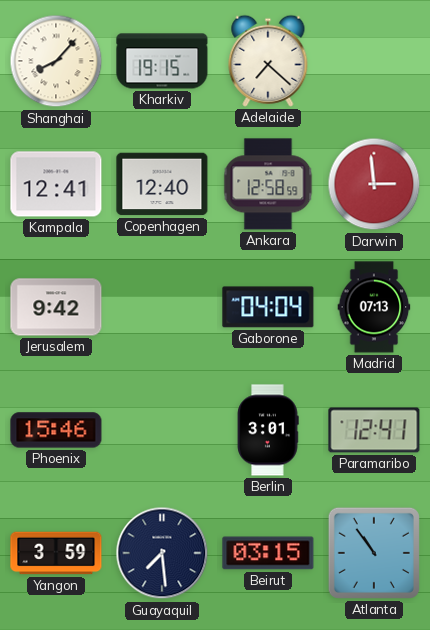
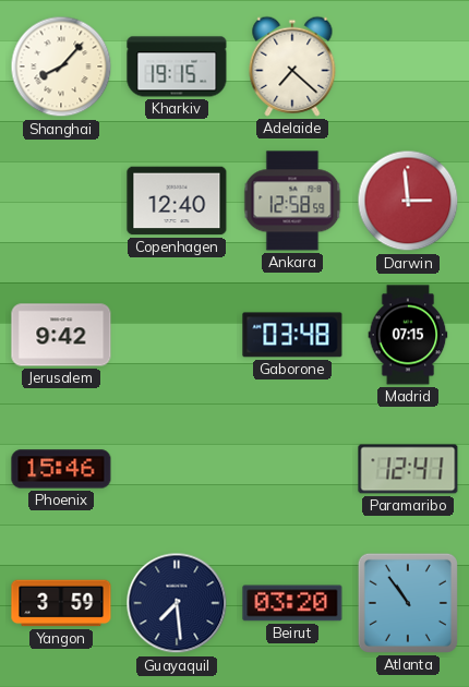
Kampala: 12:41 -> none
Gaborone: 04:04 -> 03:48
Madrid: 07:13 -> 07:15
Berlin: 3:01 -> none
Beirut: 03:15 -> 03:20
